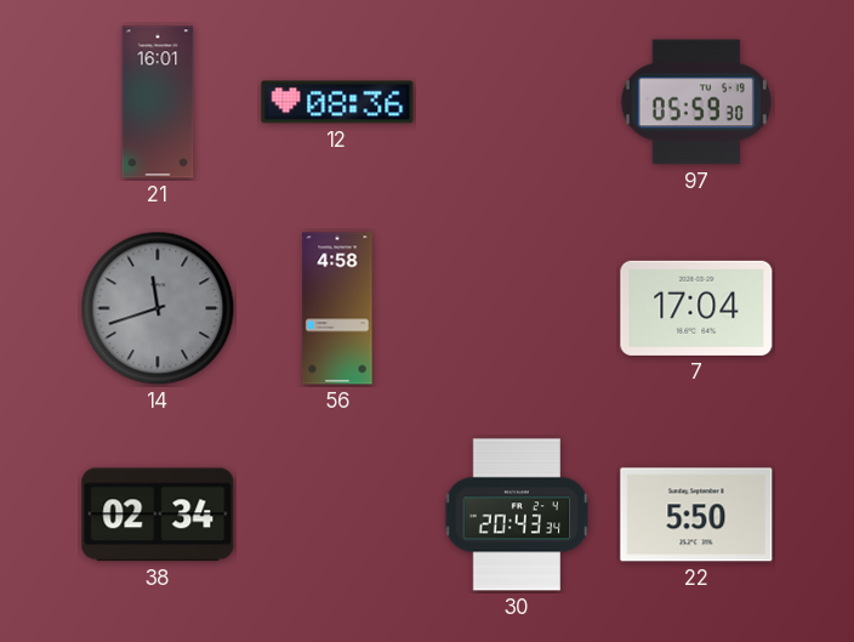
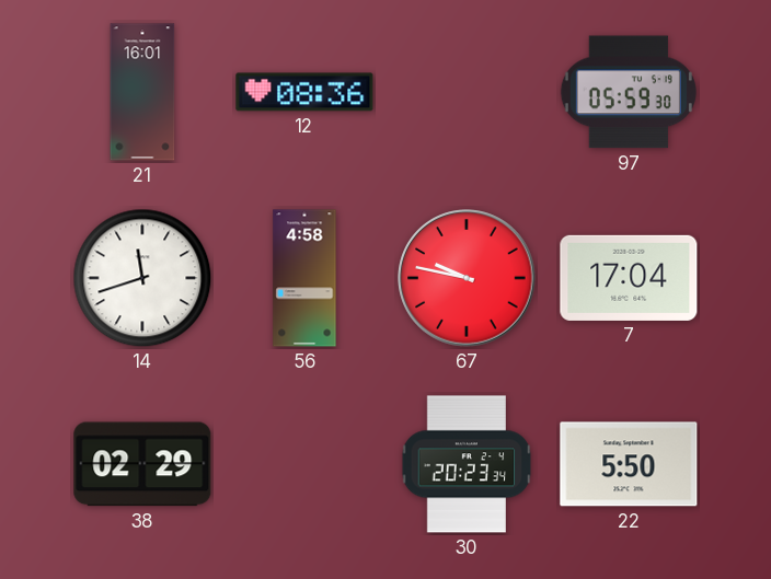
14 dial: grey -> white
67: none -> 9:47
38: 02:34 -> 02:29
30: 20:43 -> 20:23
